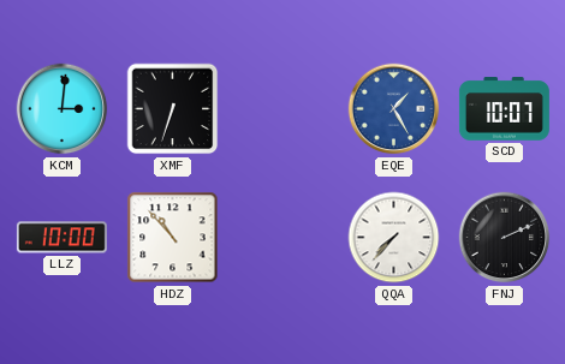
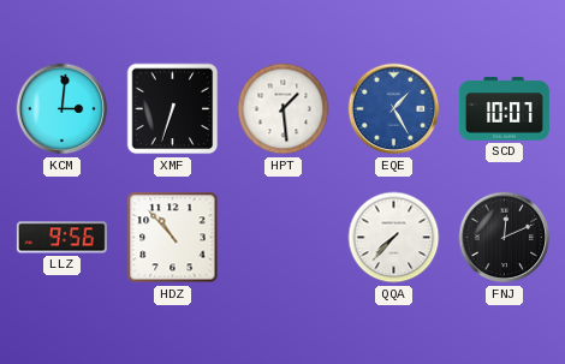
HPT: none -> 1:29
LLZ: 10:00 -> 9:56
FNJ: 2:11 -> 12:11
